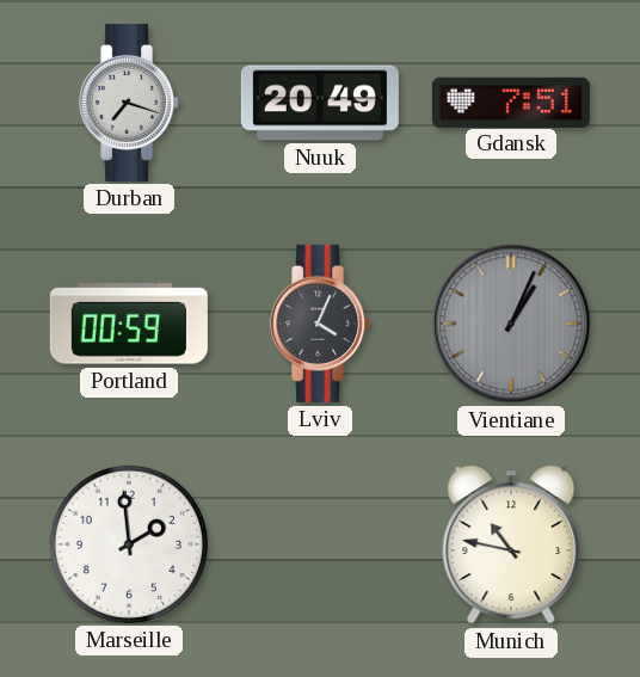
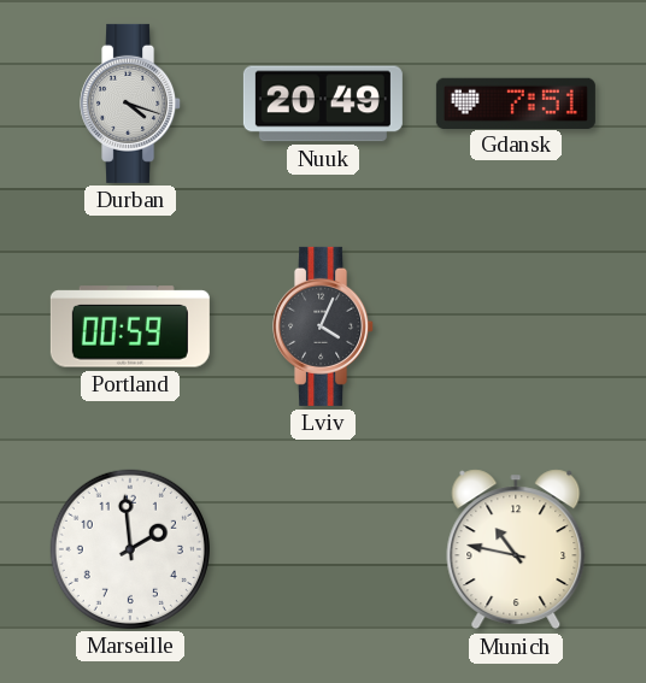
Durban: 7:18 -> 4:18
Vientiane: 1:04 -> none
